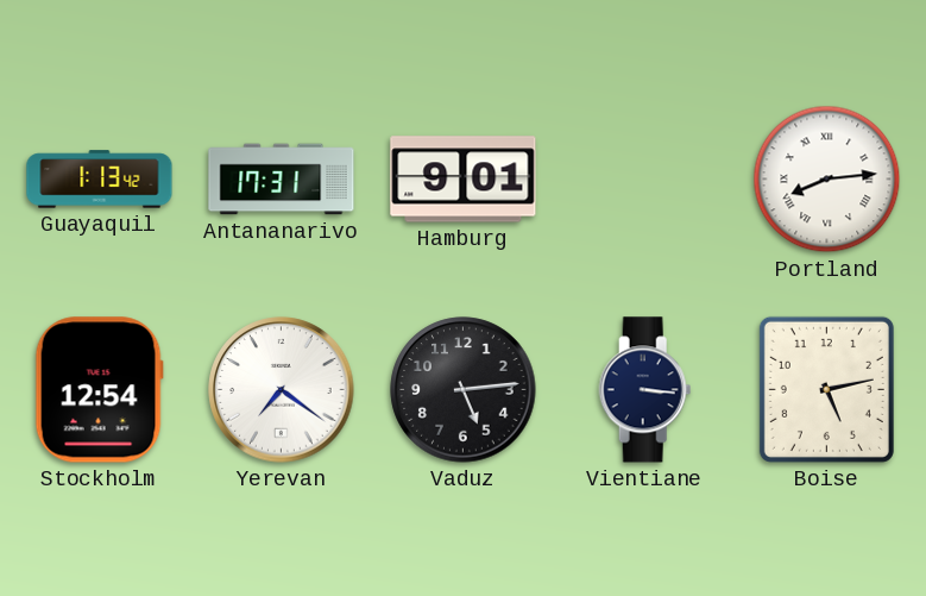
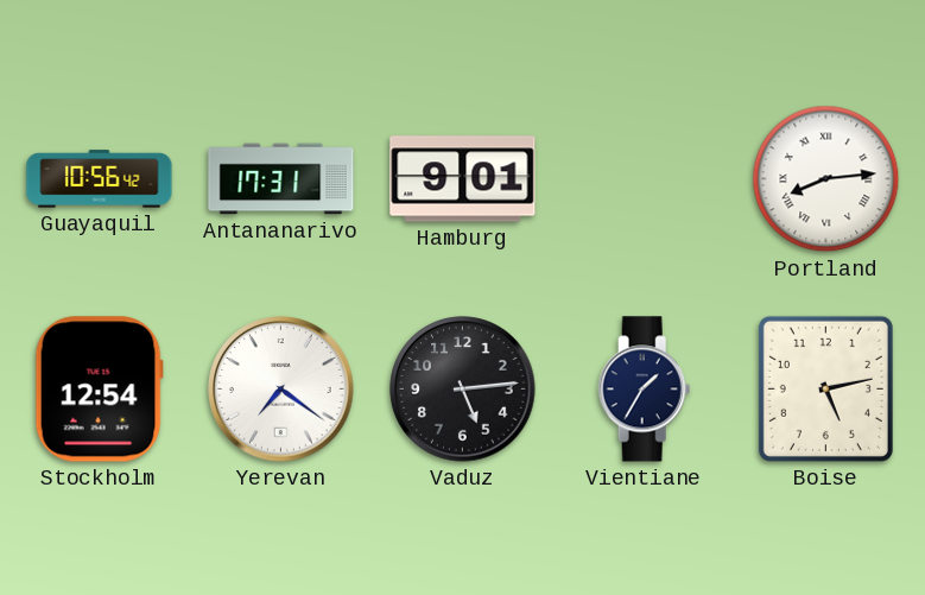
Guayaquil: 1:13 -> 10:56
Vientiane: 3:16 -> 1:35
